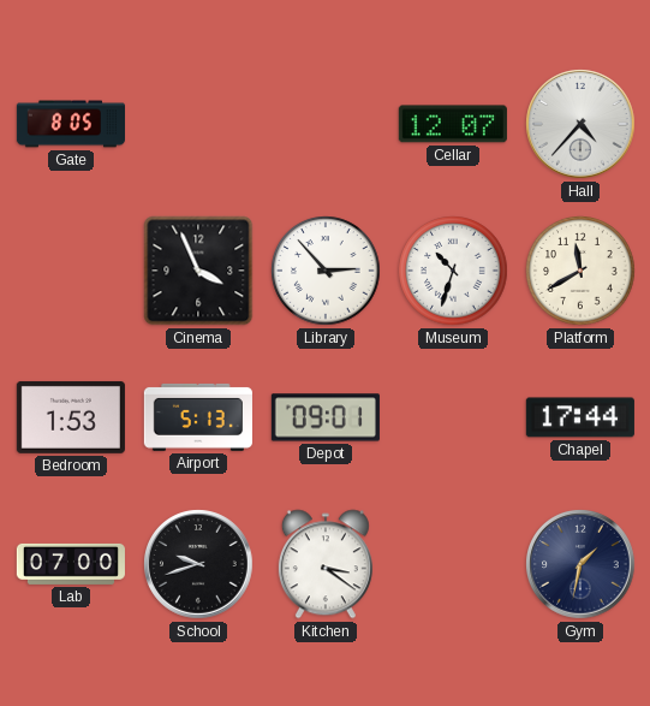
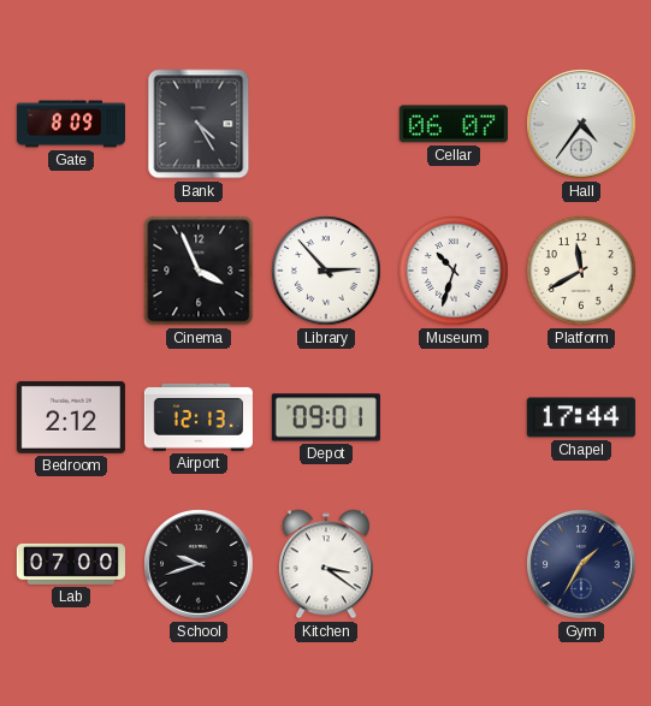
Gate: 8:05 -> 8:09
Bank: none -> 4:25
Cellar: 12:07 -> 06:07
Hall: 4:37 -> 4:36
Bedroom: 1:53 -> 2:12
Airport: 5:13 -> 12:13
Gym: 1:32 -> 1:35
